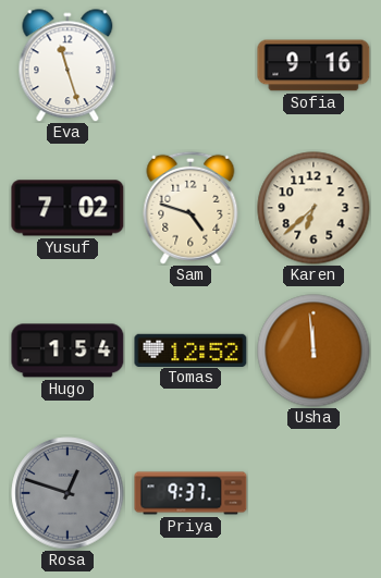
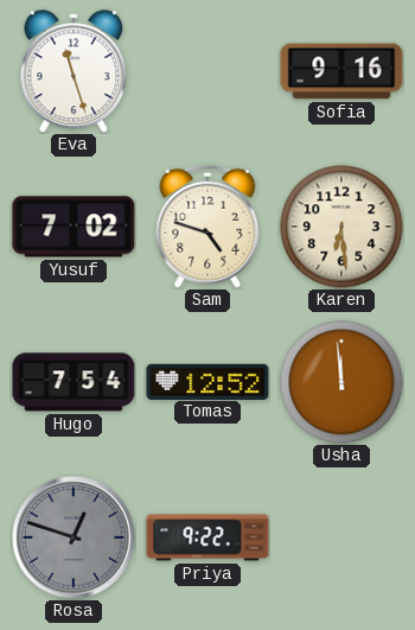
Karen: 6:38 -> 6:29
Hugo: 1:54 -> 7:54
Priya: 9:37 -> 9:22
